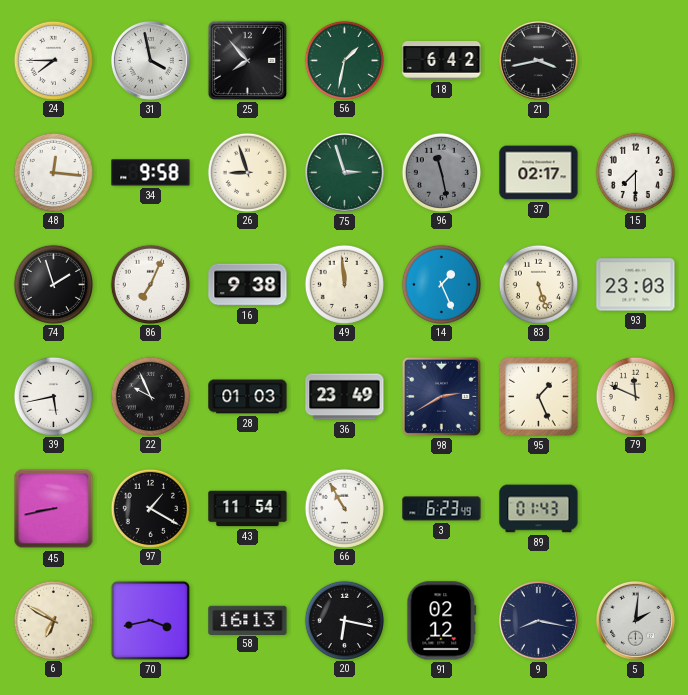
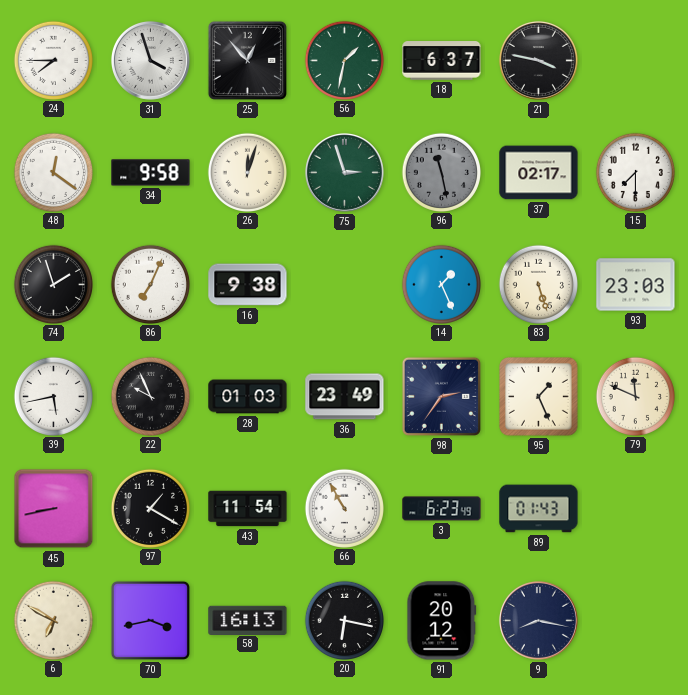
31: 3:58 -> 3:57
25: 7:53 -> 12:53
18: 6:42 -> 6:37
21: 3:43 -> 3:47
48: 12:16 -> 12:21
26: 8:57 -> 12:03
49: 11:59 -> none
98: 2:40 -> 2:36
91: 02:12 -> 20:12
5: 2:01 -> none
